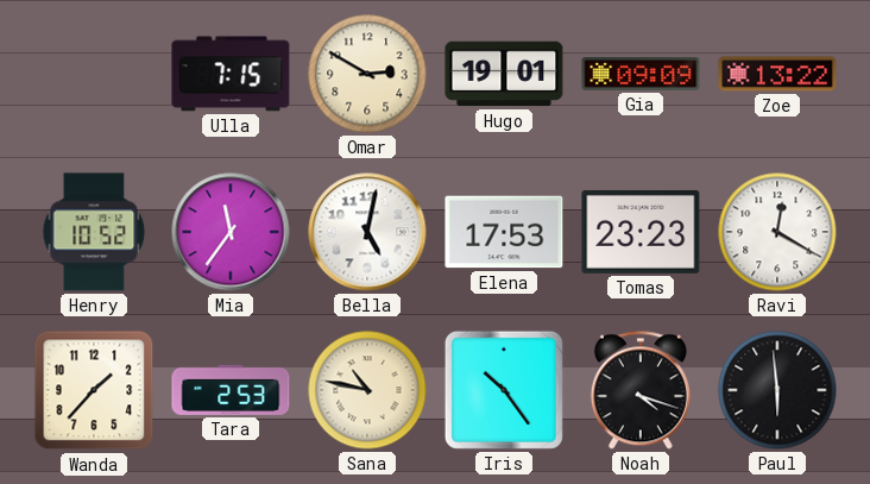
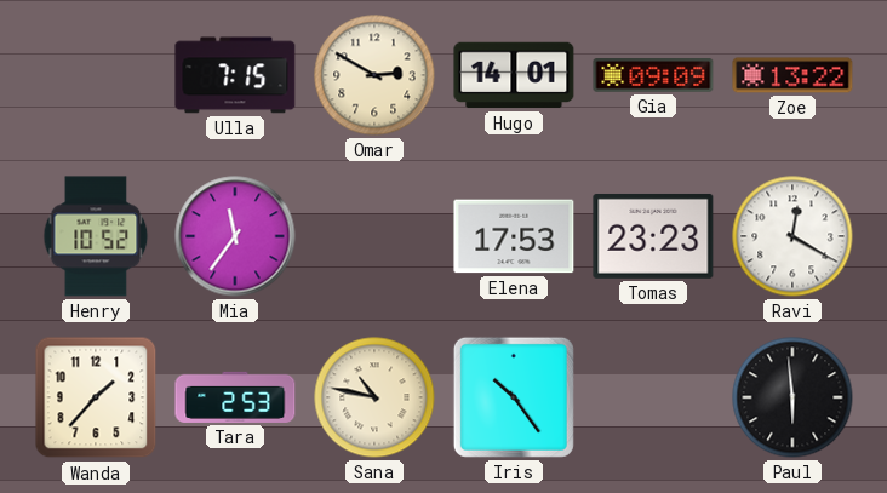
Hugo: 19:01 -> 14:01
Bella: 5:02 -> none
Noah: 4:18 -> none
